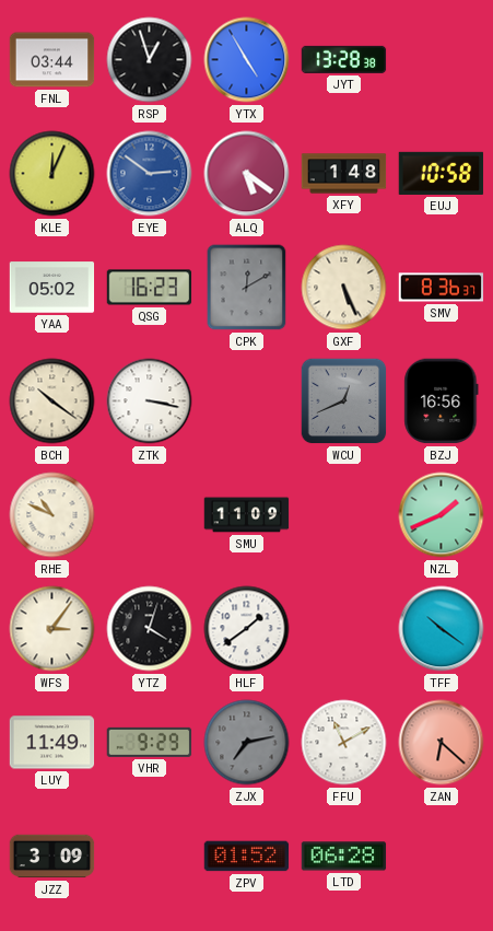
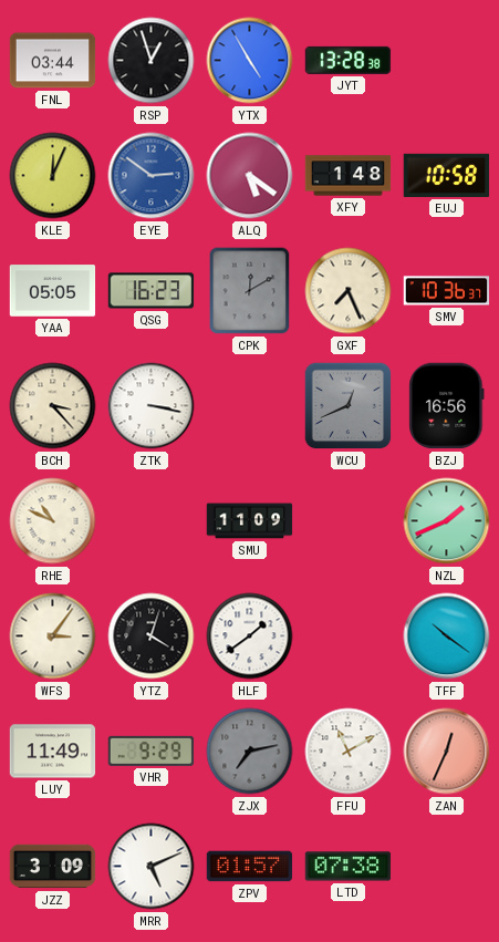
YAA: 05:02 -> 05:05
GXF: 5:26 -> 7:26
SMV: 8:36 -> 10:36
BCH: 10:21 -> 3:23
ZAN: 6:22 -> 12:34
MRR: none -> 5:11
ZPV: 01:52 -> 01:57
LTD: 06:28 -> 07:38
